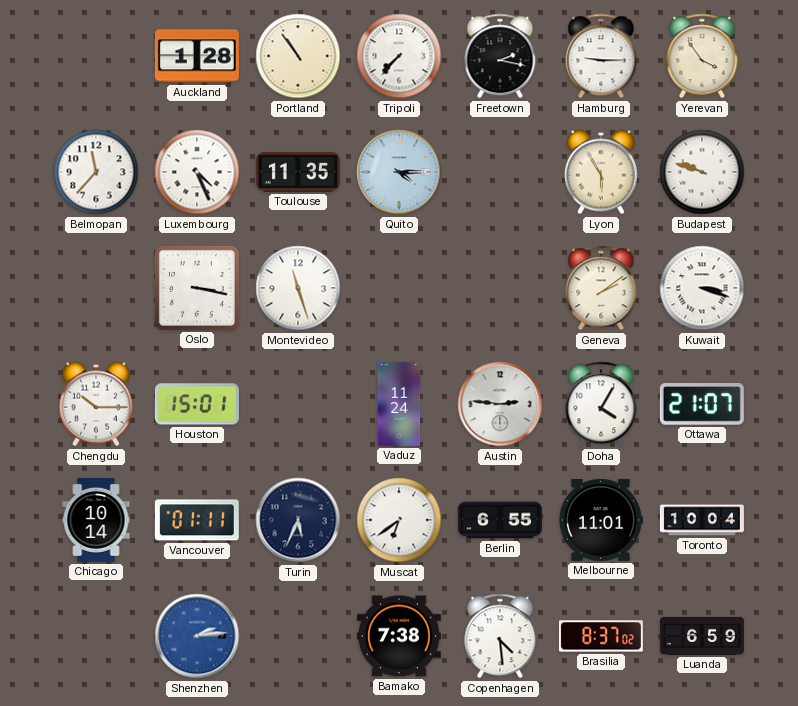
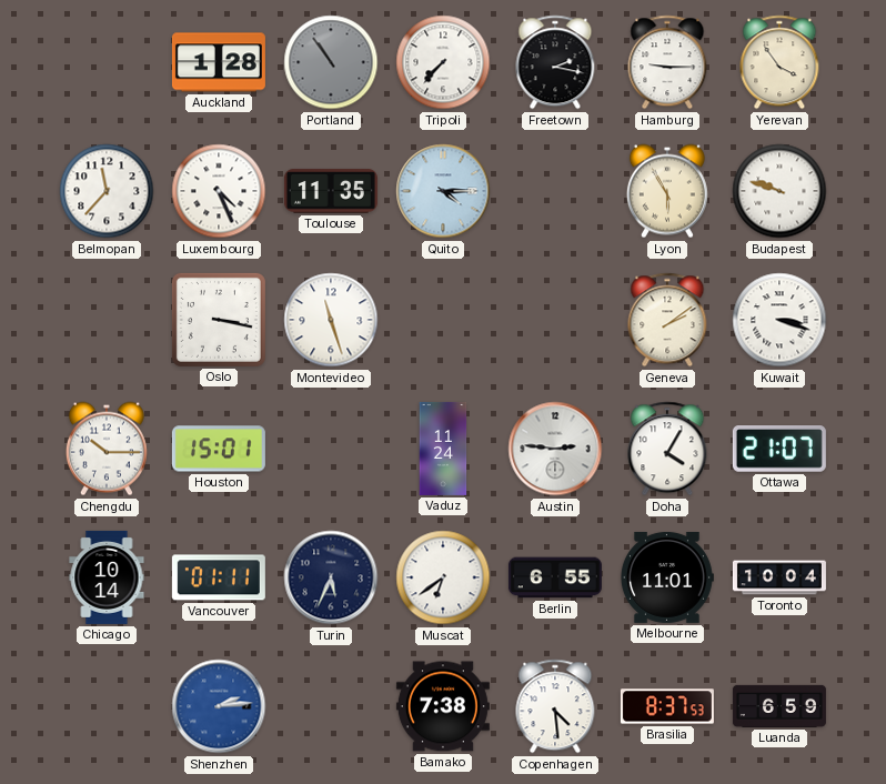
Portland dial: cream -> grey
Brasilia: 8:37:02 -> 8:37:53
